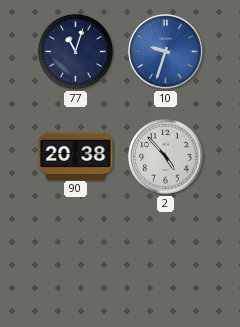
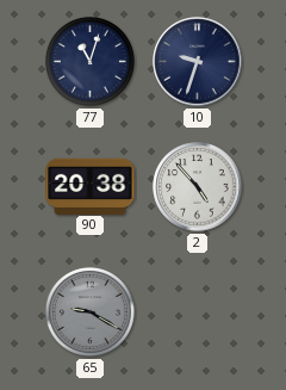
10 dial: blue -> navy
65: none -> 9:20
